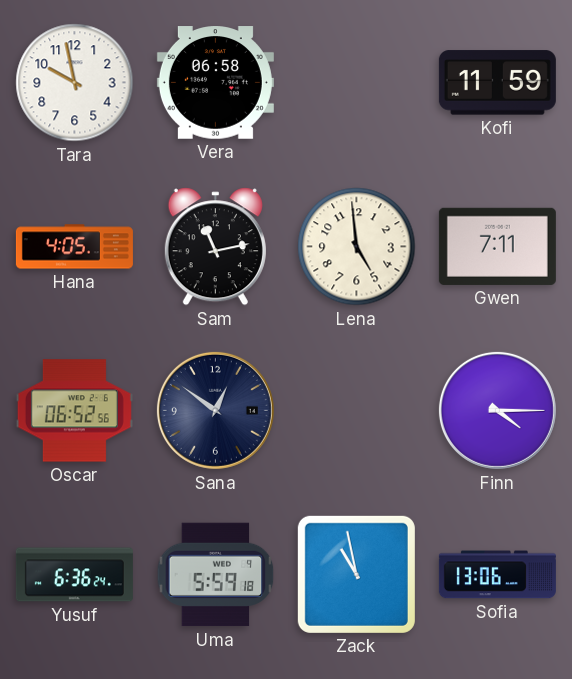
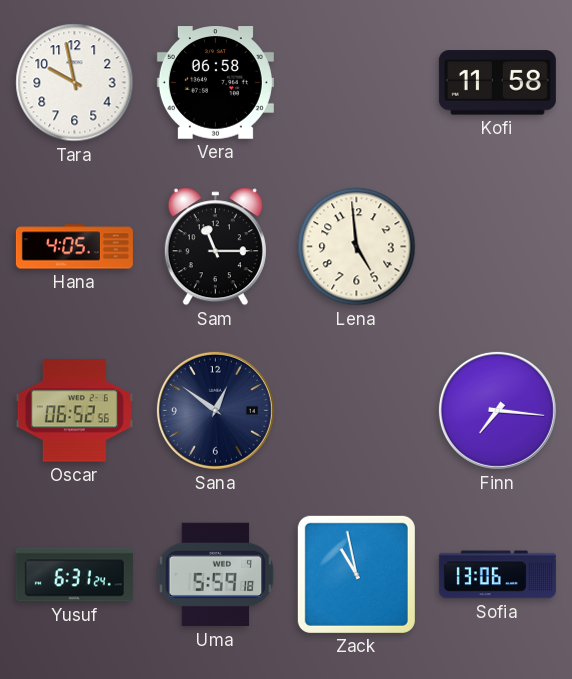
Kofi: 11:59 -> 11:58
Sam: 11:13 -> 11:15
Gwen: 7:11 -> none
Finn: 4:15 -> 7:16
Yusuf: 6:36 -> 6:31
